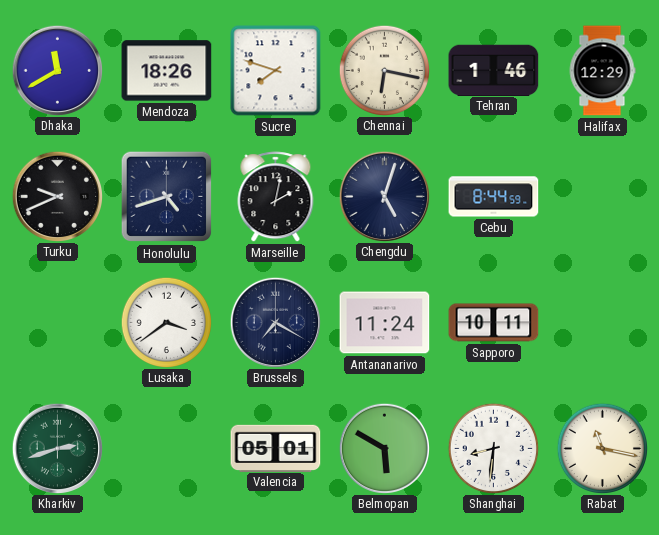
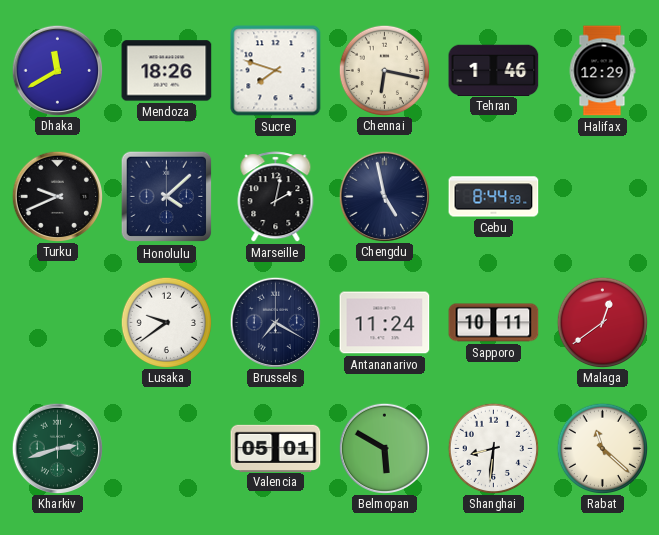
Honolulu: 4:42 -> 4:08
Chengdu: 5:03 -> 4:58
Lusaka: 3:39 -> 9:39
Malaga: none -> 12:39
Rabat: 11:17 -> 11:22
